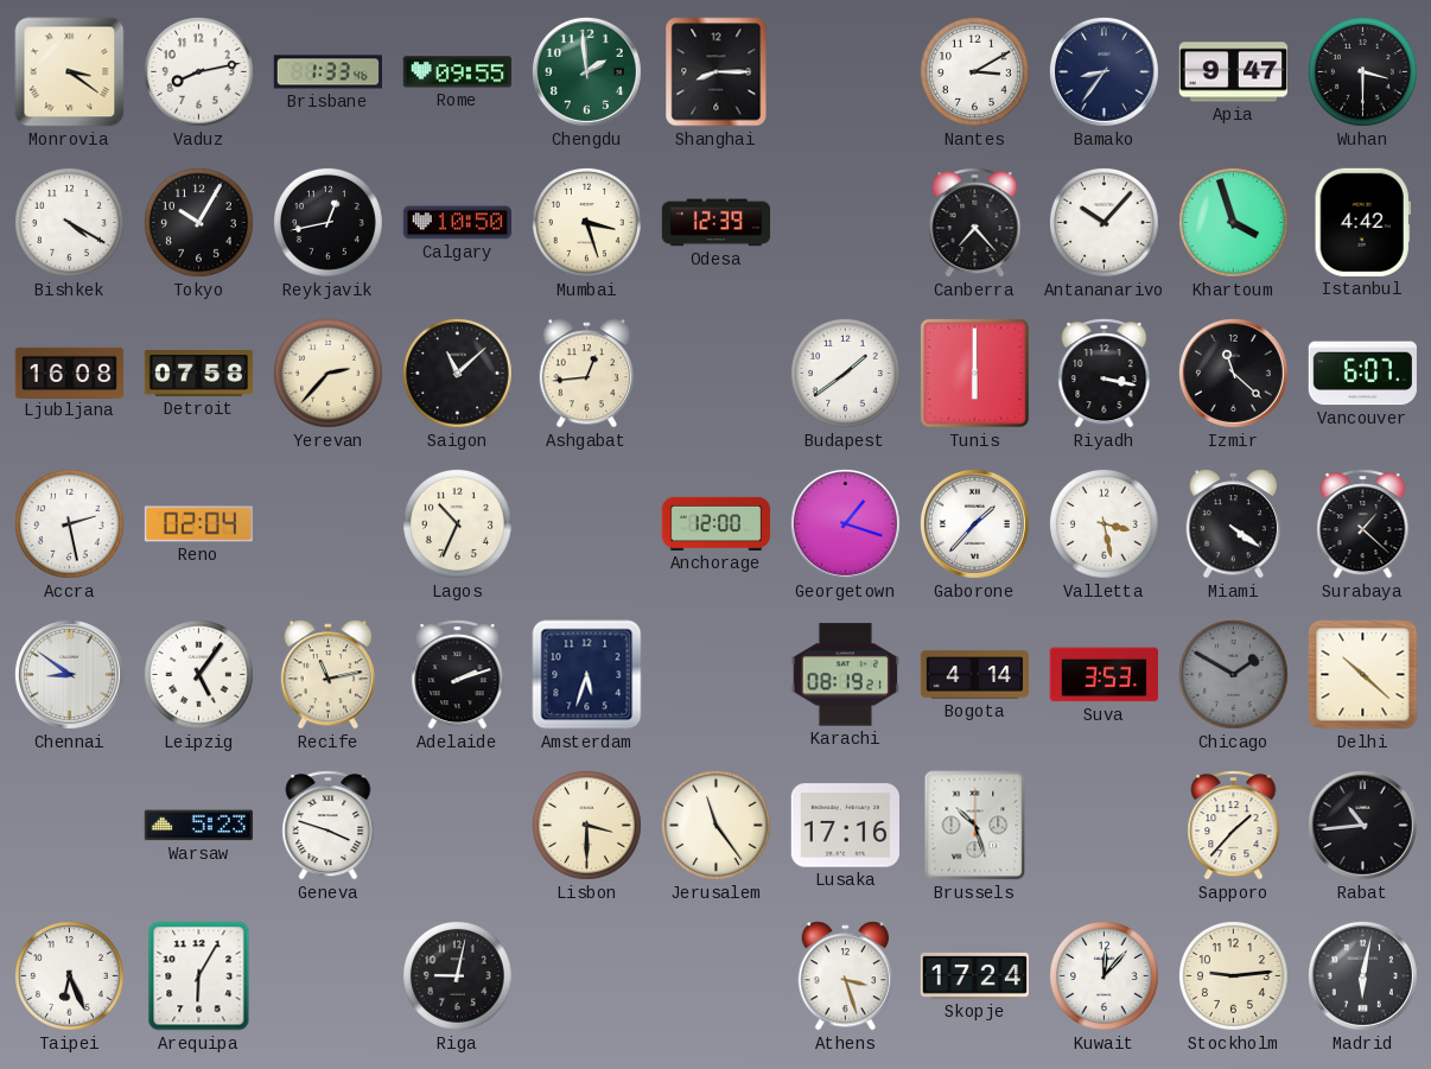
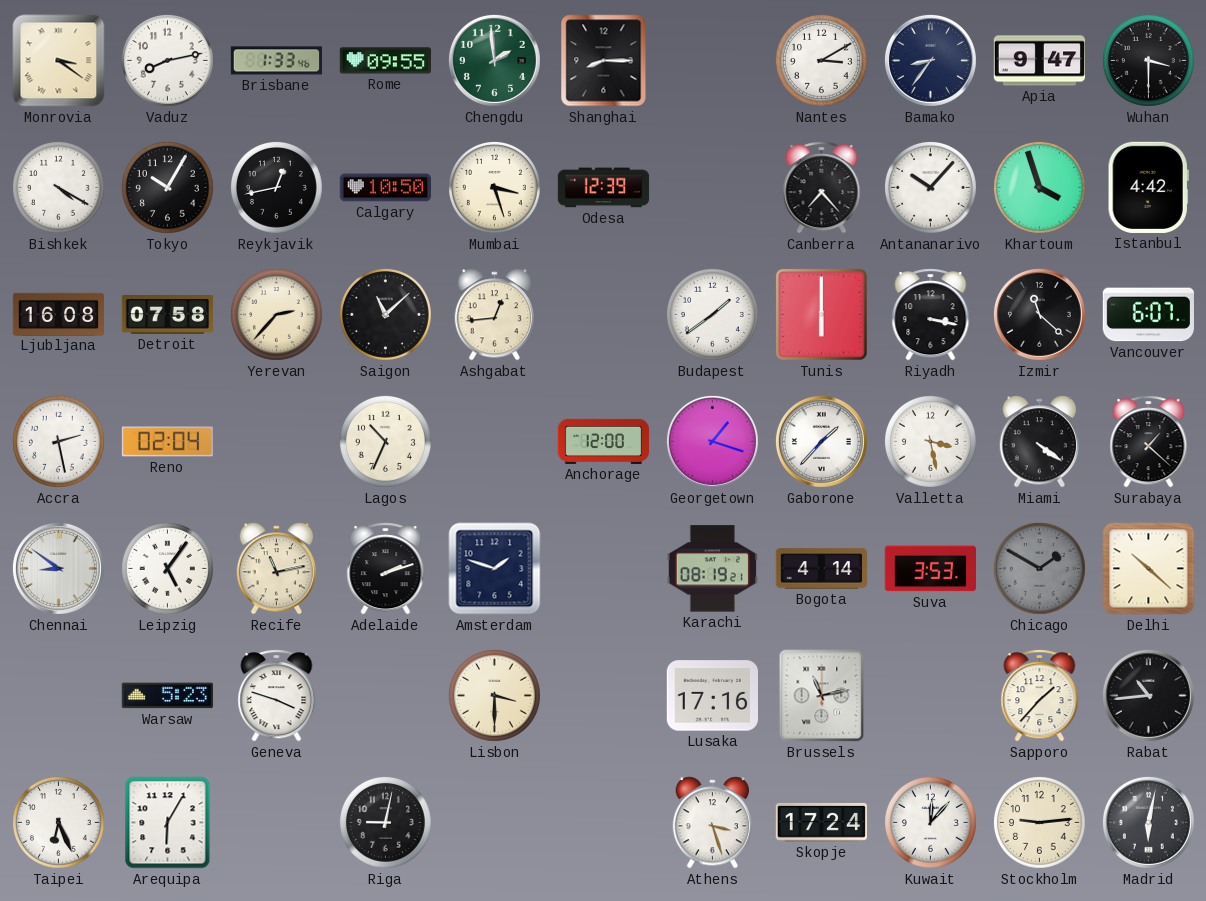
Amsterdam: 5:33 -> 1:48
Jerusalem: 11:24 -> none
Brussels: 10:27 -> 11:13
